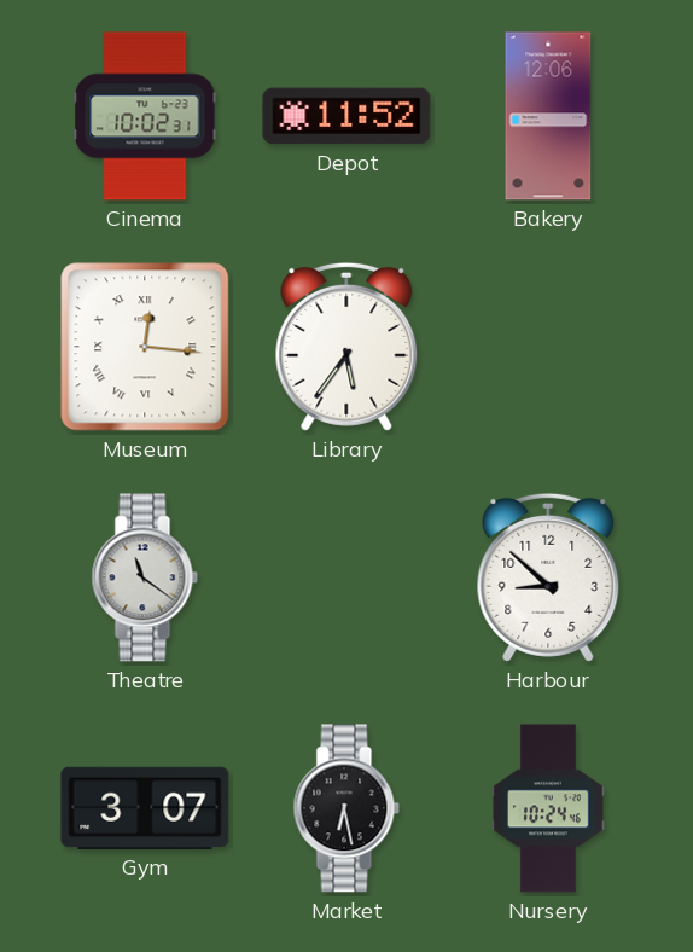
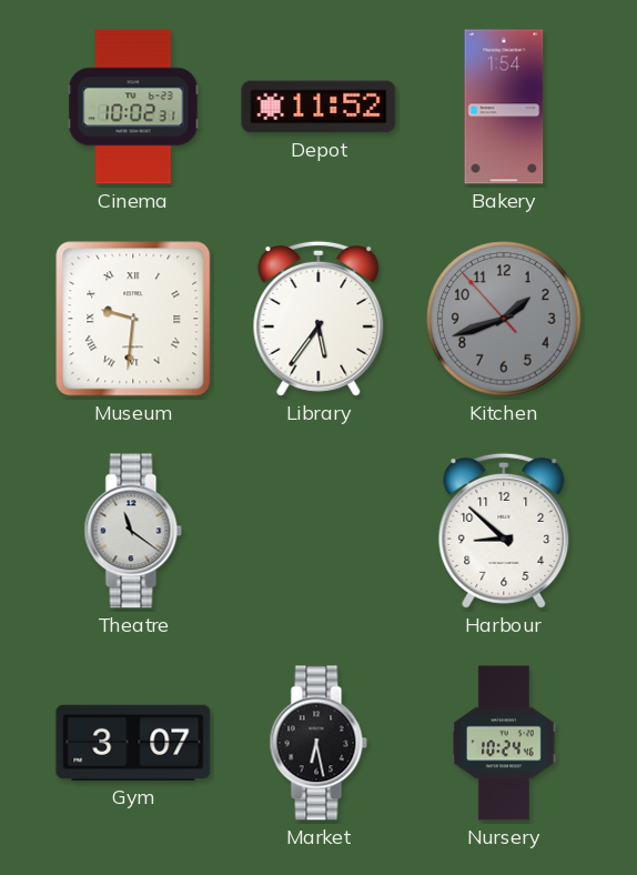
Bakery: 12:06 -> 1:54
Museum: 12:16 -> 9:31
Kitchen: none -> 1:41
